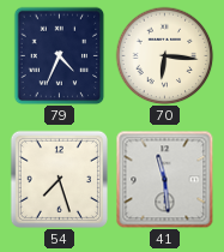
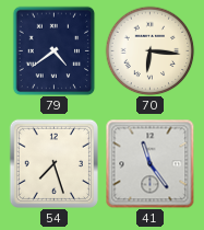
79: 4:34 -> 4:39
41: 11:29 -> 11:24
